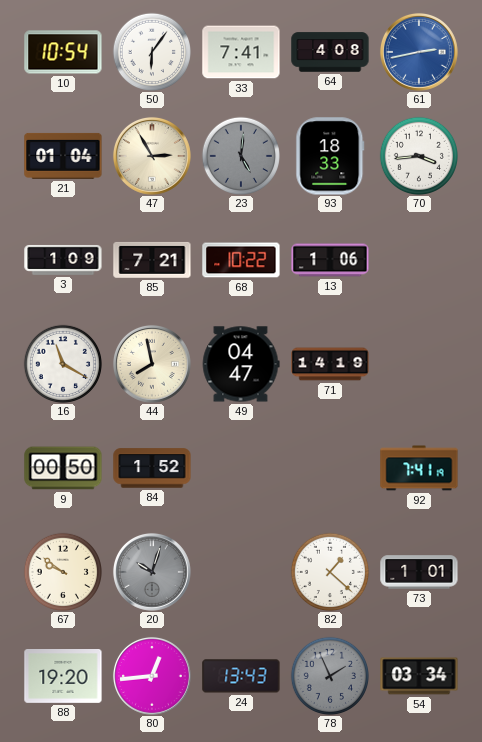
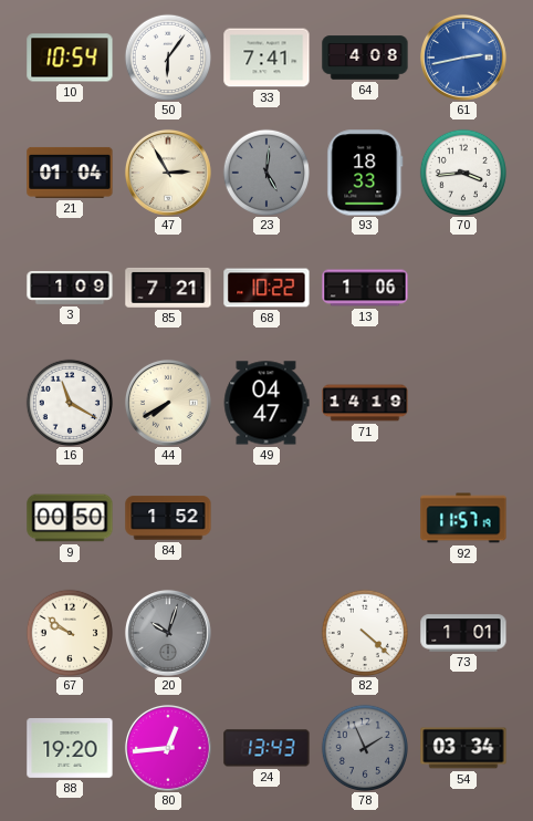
44: 7:58 -> 7:40
92: 7:41 -> 11:57
82: 1:22 -> 4:22
